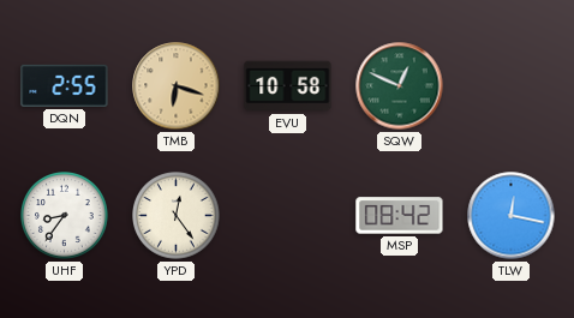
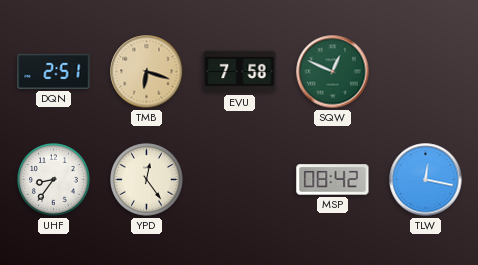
DQN: 2:55 -> 2:51
EVU: 10:58 -> 7:58
